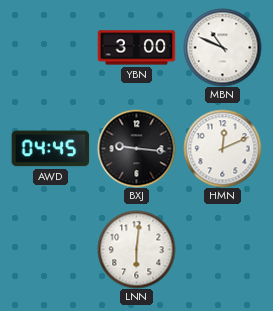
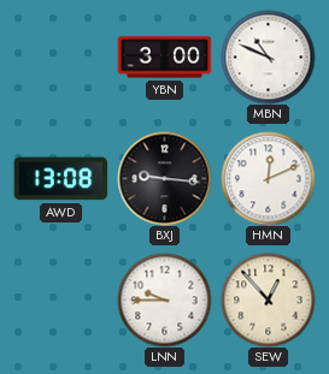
AWD: 04:45 -> 13:08
LNN: 6:01 -> 9:45
SEW: none -> 12:53
